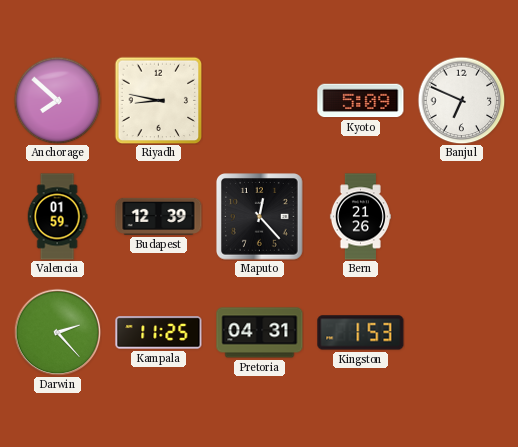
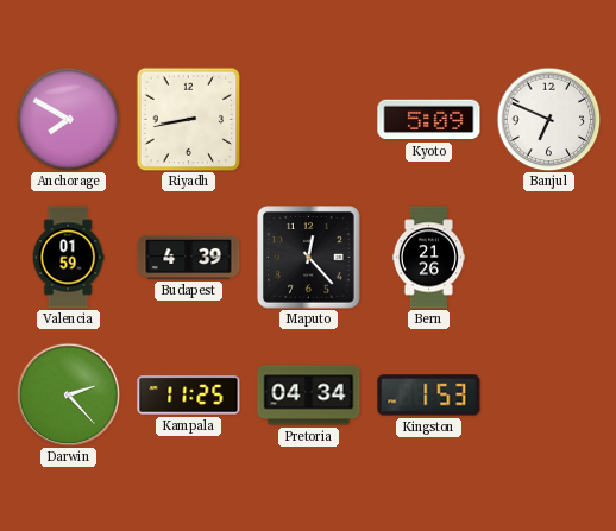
Anchorage: 7:52 -> 7:50
Riyadh: 8:47 -> 8:43
Budapest: 12:39 -> 4:39
Pretoria: 04:31 -> 04:34
